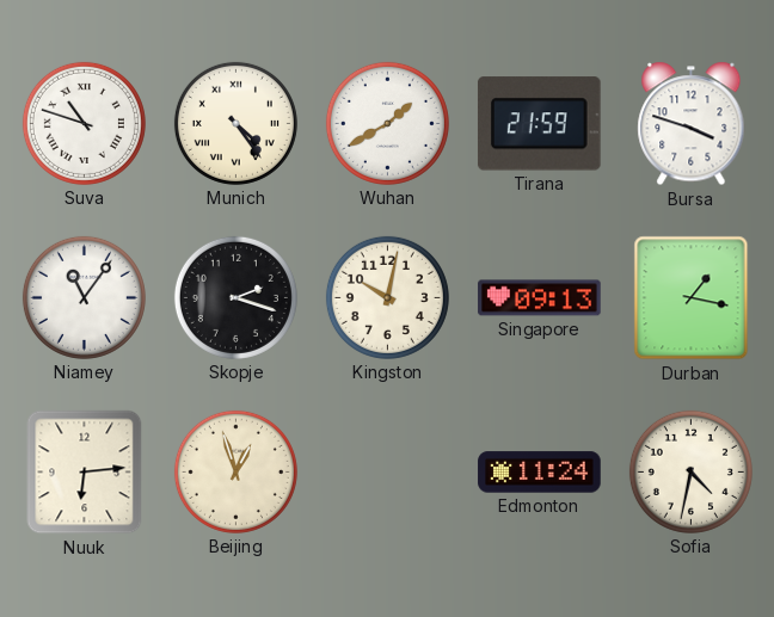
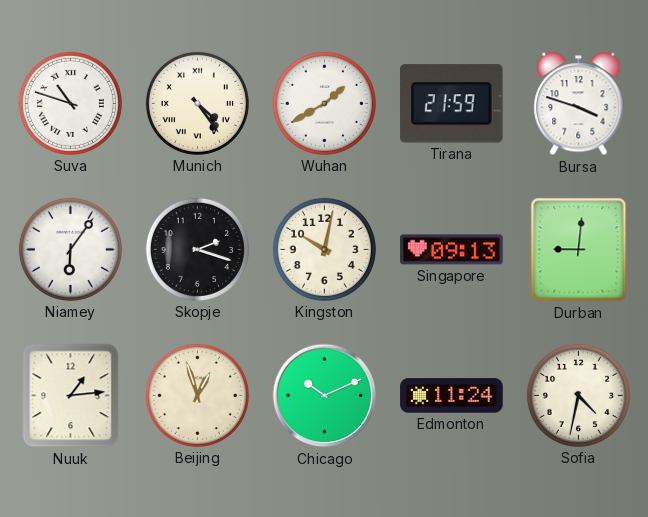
Niamey: 11:06 -> 6:06
Durban: 1:17 -> 9:01
Nuuk: 6:14 -> 1:14
Chicago: none -> 10:11
